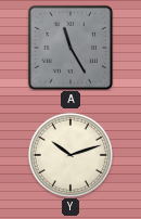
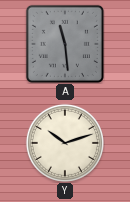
A: 11:25 -> 11:29
